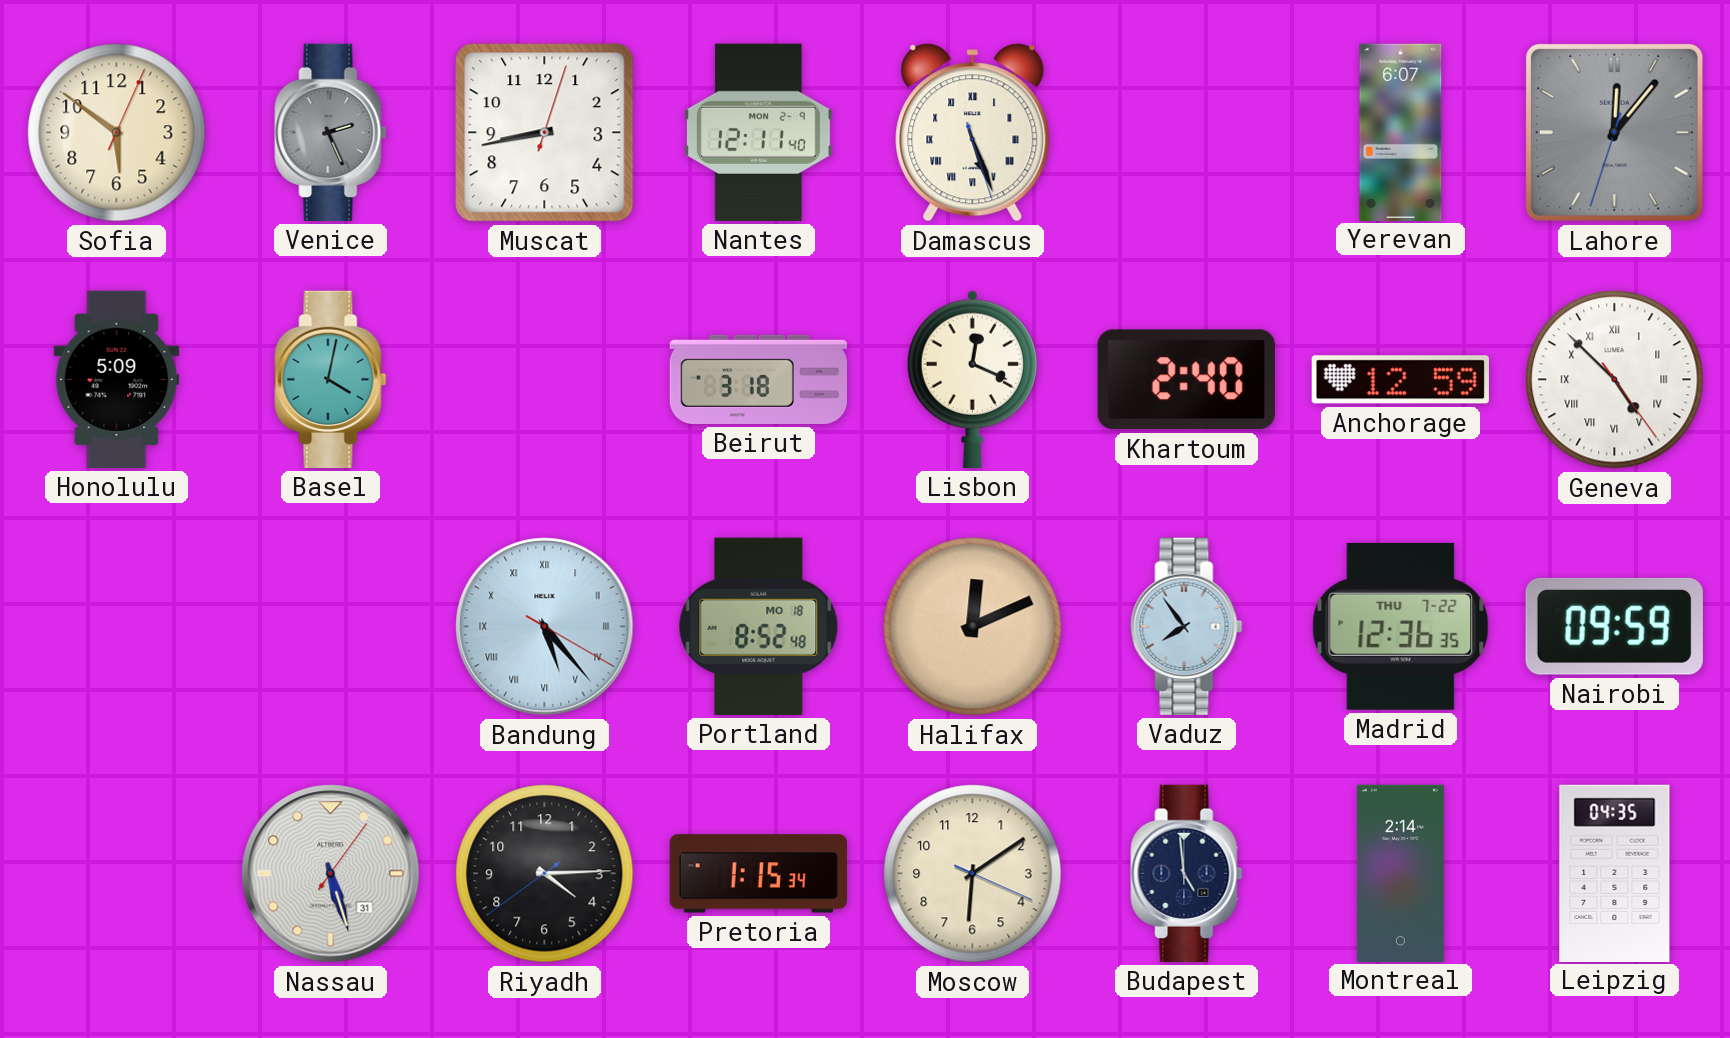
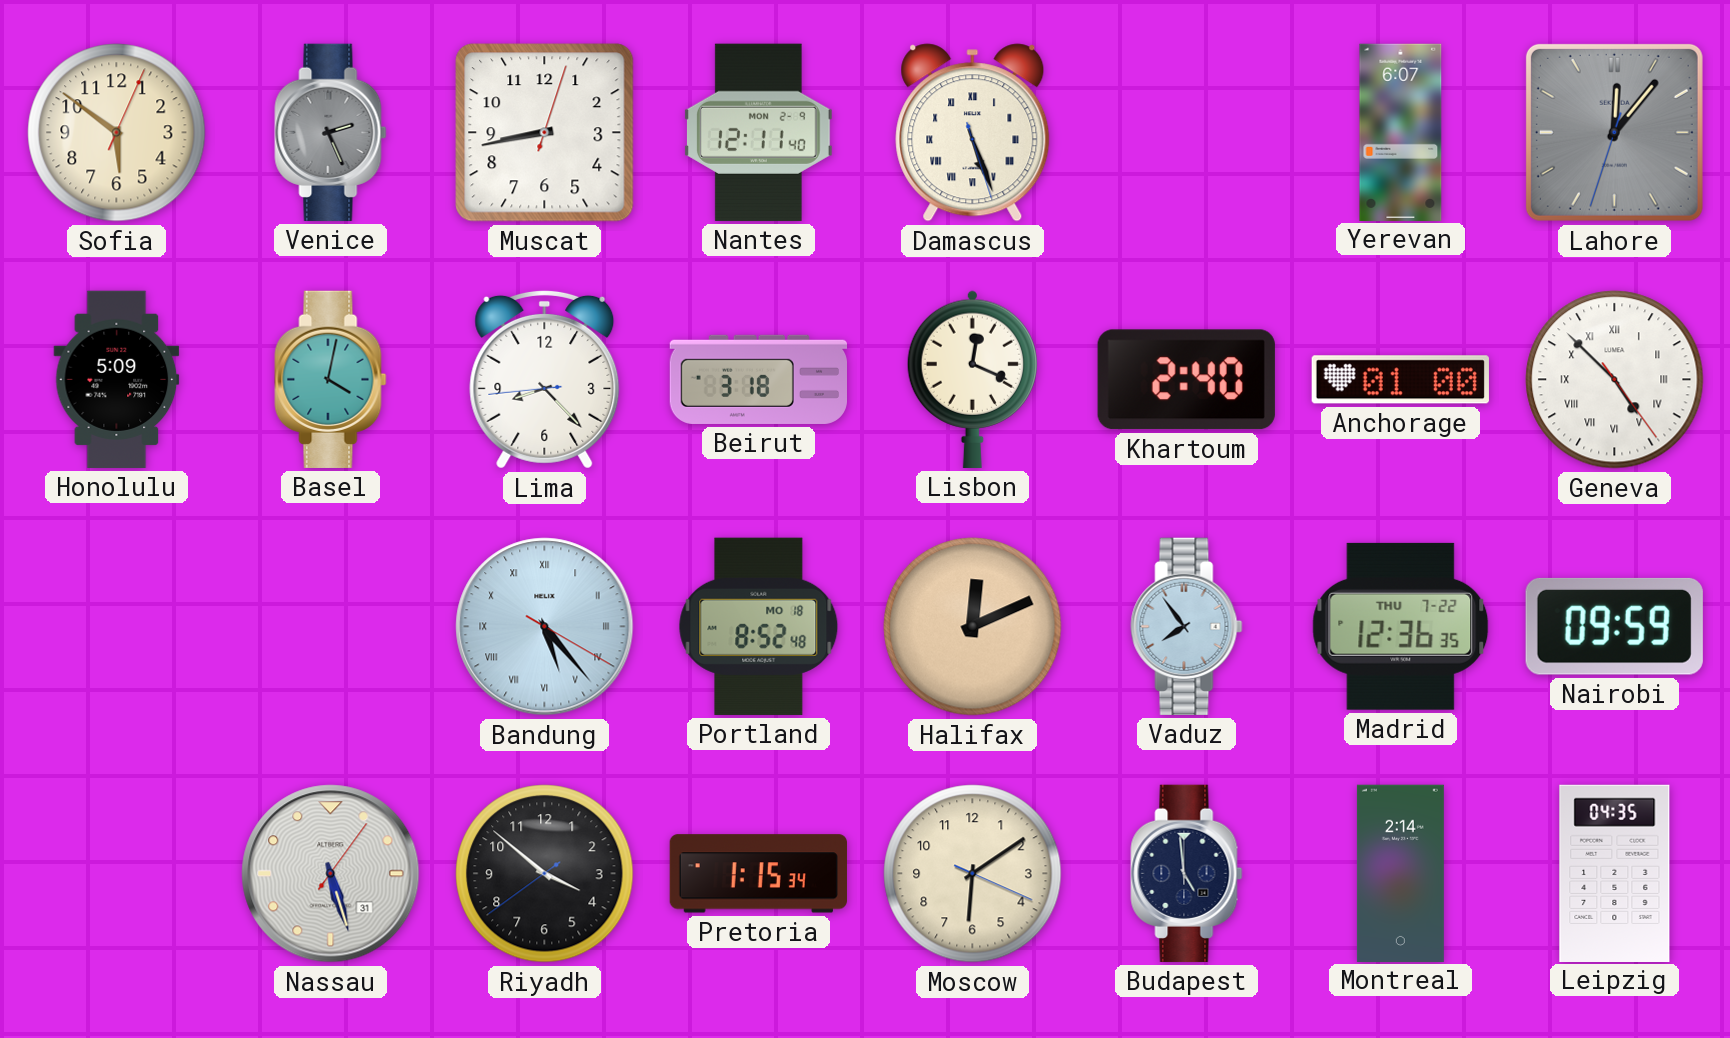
Lima: none -> 8:22
Anchorage: 12:59 -> 01:00
Riyadh: 4:14 -> 3:51
